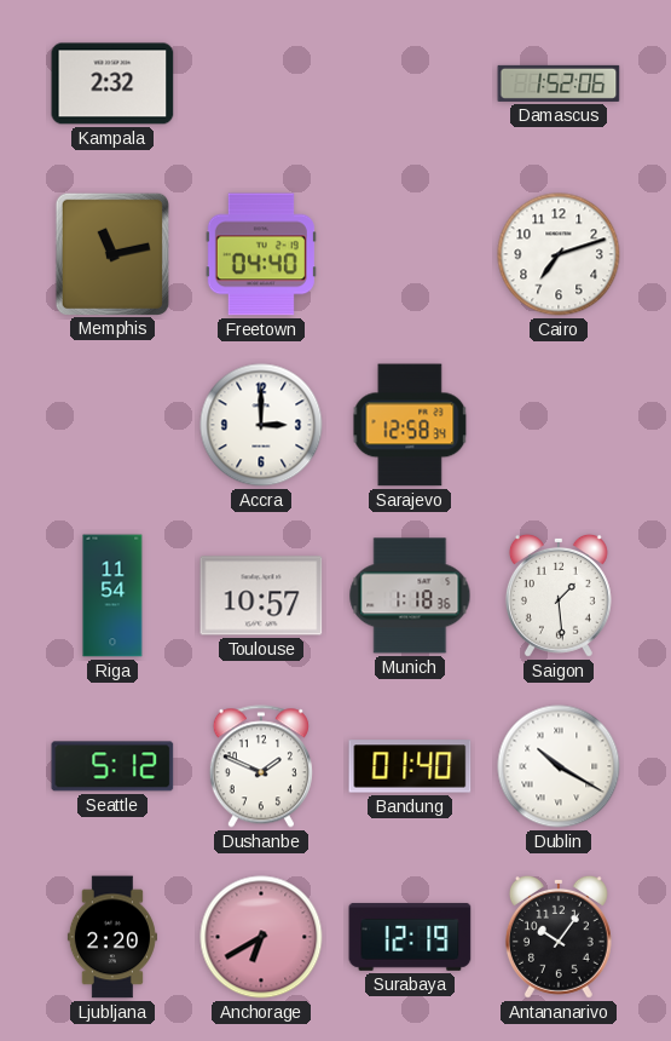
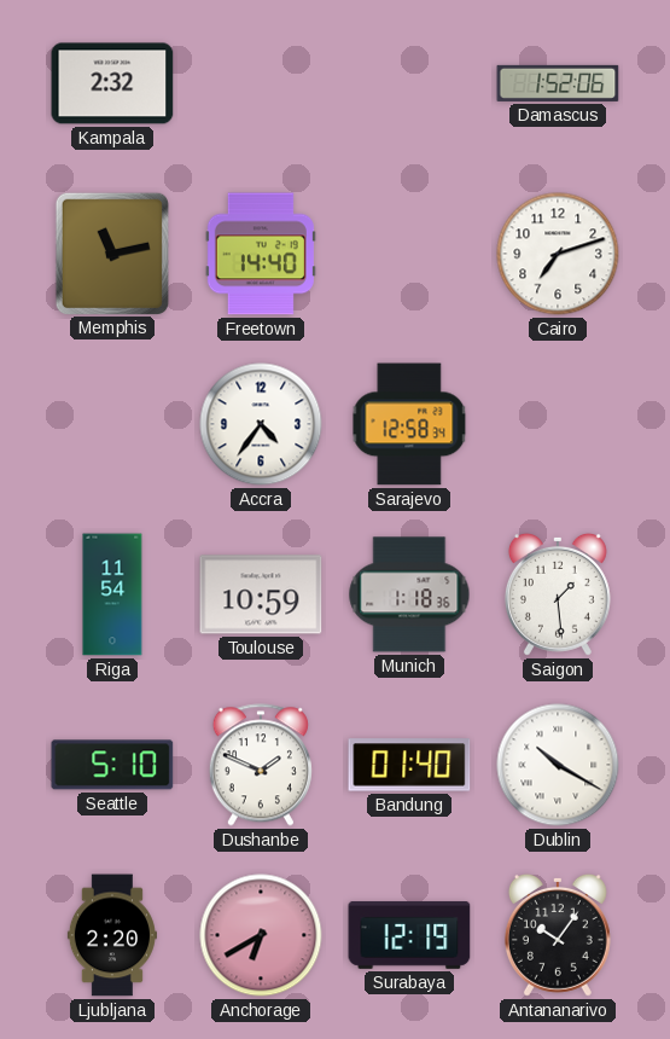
Freetown: 04:40 -> 14:40
Accra: 3:00 -> 4:36
Toulouse: 10:57 -> 10:59
Seattle: 5:12 -> 5:10
